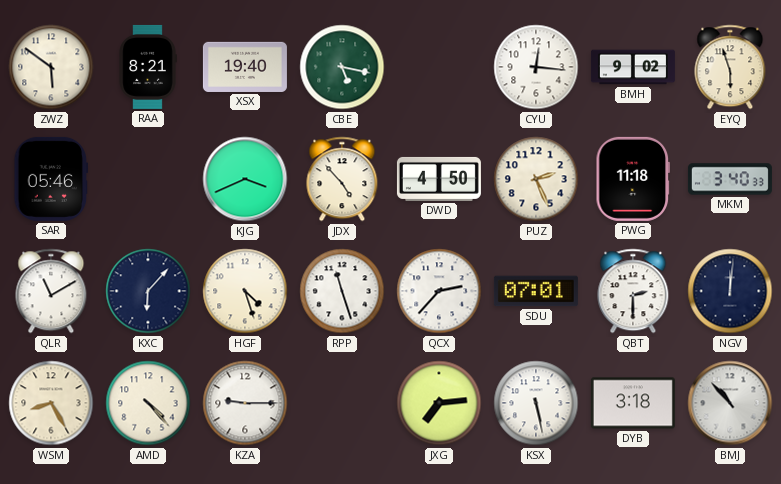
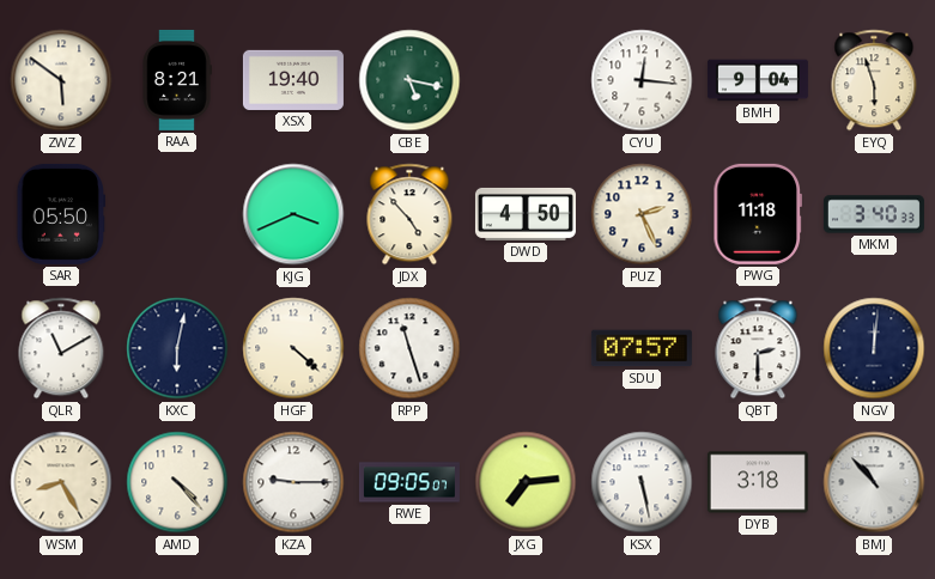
BMH: 9:02 -> 9:04
SAR: 05:46 -> 05:50
KXC: 6:07 -> 6:02
HGF: 4:27 -> 4:22
QCX: 2:37 -> none
SDU: 07:01 -> 07:57
RWE: none -> 09:05
